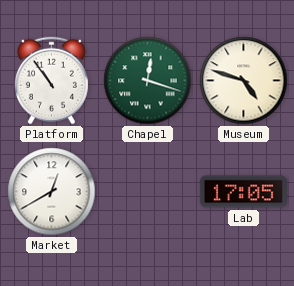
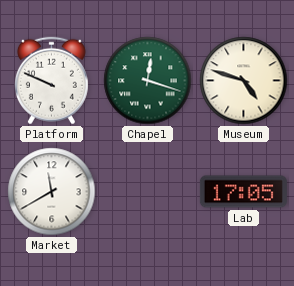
Platform: 10:54 -> 9:49
Market: 12:40 -> 11:40
